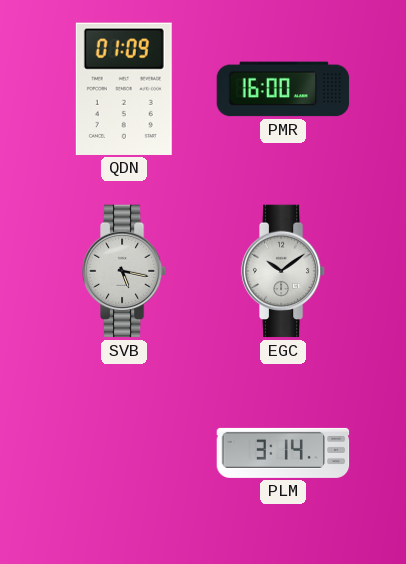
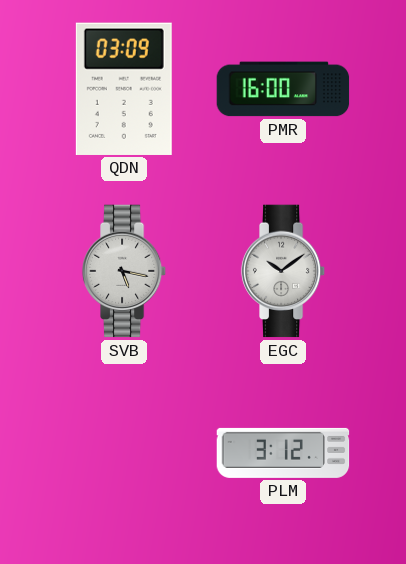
QDN: 01:09 -> 03:09
PLM: 3:14 -> 3:12
